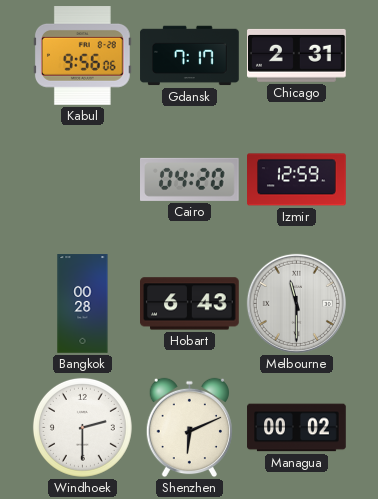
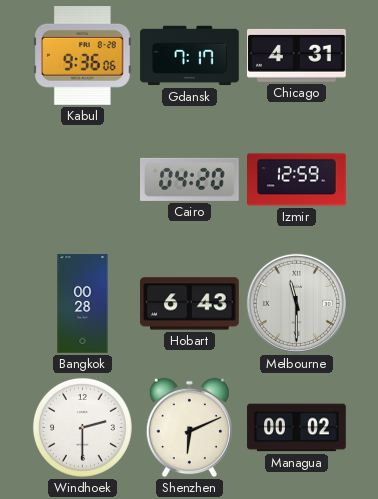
Kabul: 9:56 -> 9:36
Chicago: 2:31 -> 4:31
